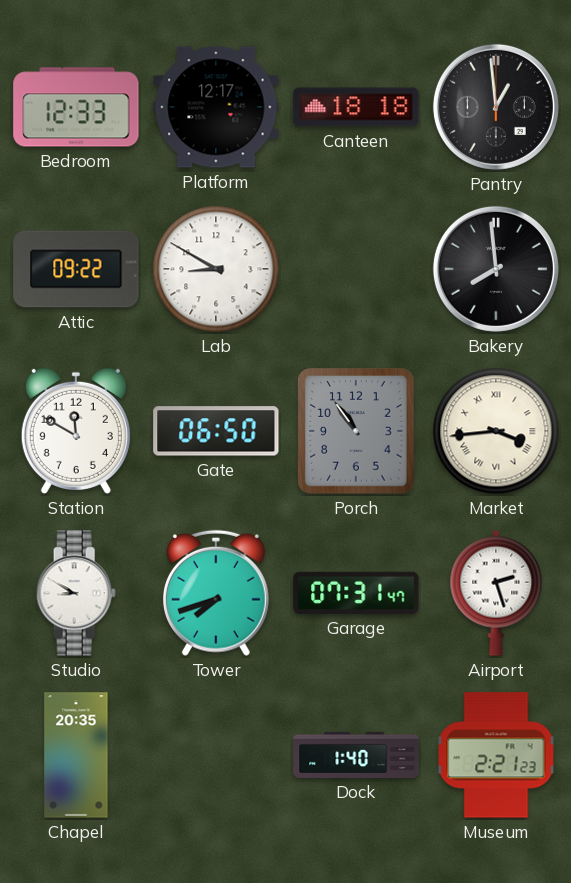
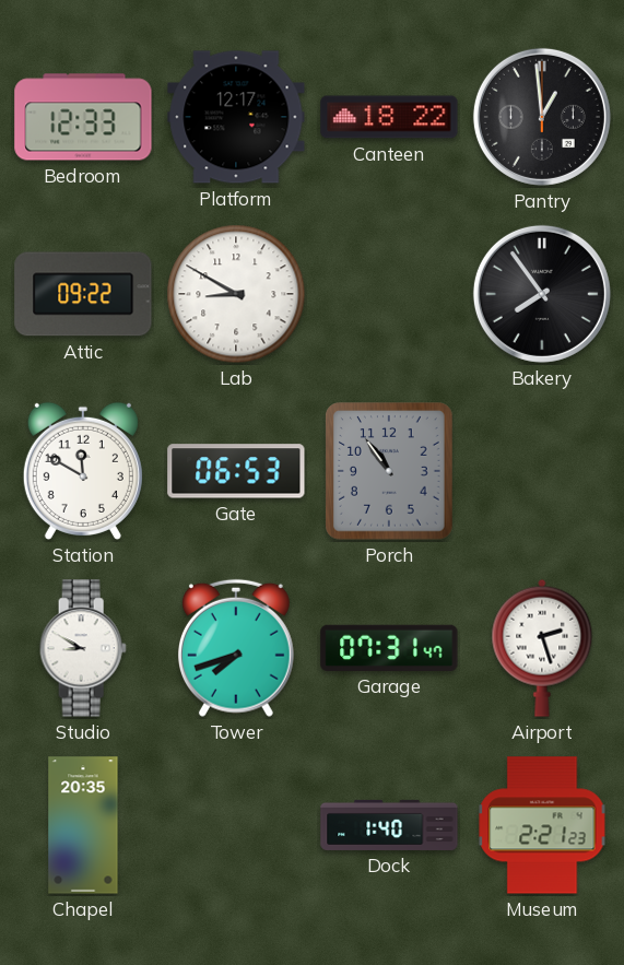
Canteen: 18:18 -> 18:22
Bakery: 7:59 -> 7:54
Gate: 06:50 -> 06:53
Market: 3:44 -> none
